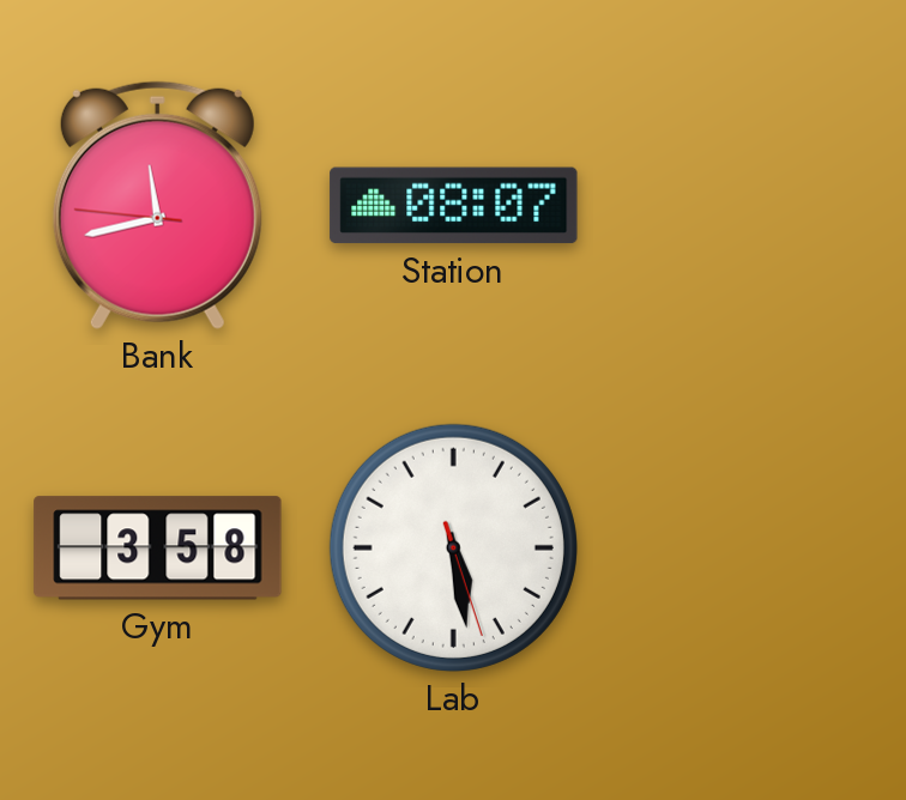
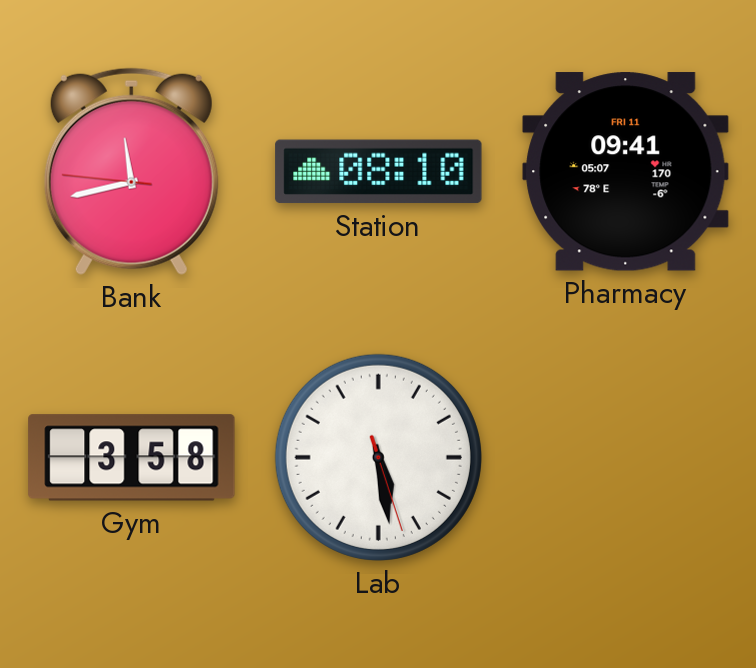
Station: 08:07 -> 08:10
Pharmacy: none -> 09:41
